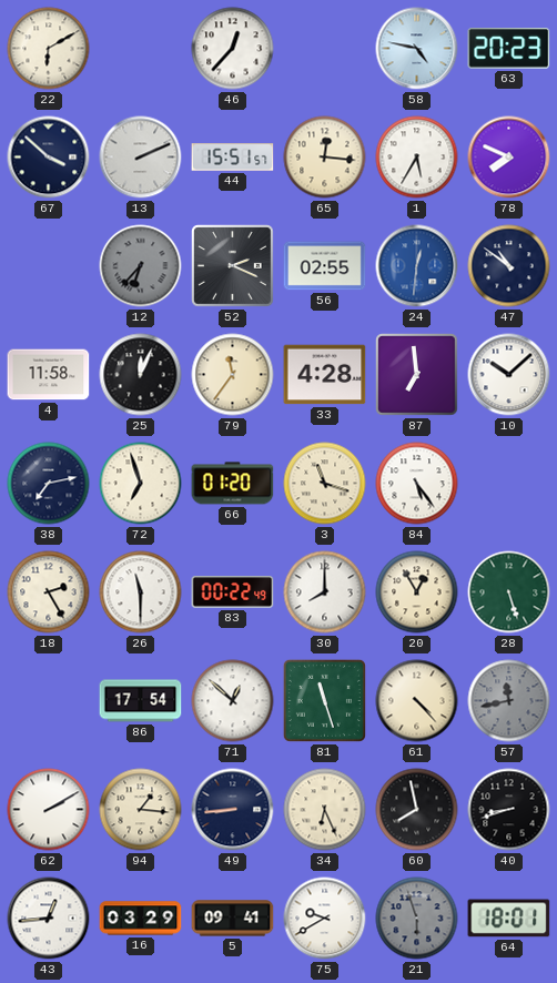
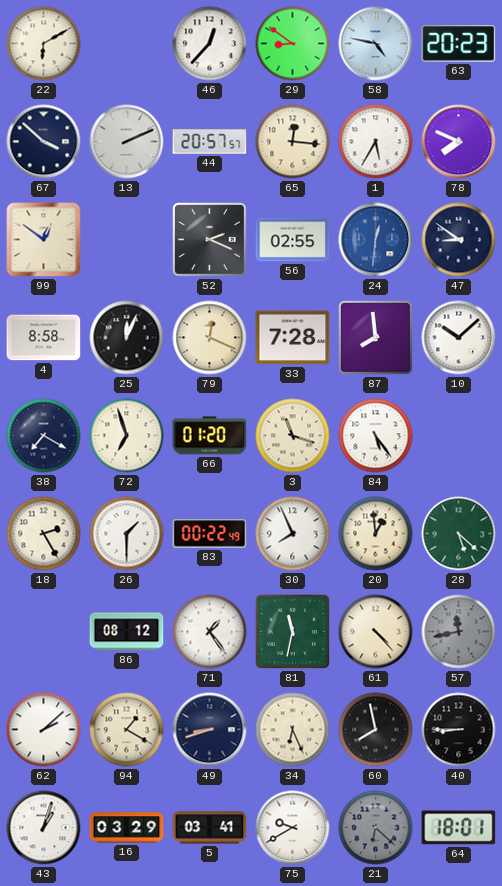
29: none -> 8:51
44: 15:51 -> 20:57
99: none -> 12:51
12: 6:37 -> none
47: 10:51 -> 8:51
4: 11:58 -> 8:58
79: 11:36 -> 12:19
33: 4:28 -> 7:28
87: 6:59 -> 7:59
38: 7:13 -> 7:20
26: 11:30 -> 1:30
30: 8:00 -> 7:56
20: 12:55 -> 12:59
28: 5:27 -> 5:22
86: 17:54 -> 08:12
71: 12:52 -> 1:24
81: 11:27 -> 11:32
62: 2:10 -> 2:08
94: 1:16 -> 1:20
49: 8:44 -> 8:42
40: 8:42 -> 8:45
43: 12:44 -> 1:03
5: 09:41 -> 03:41
21: 5:57 -> 6:22
